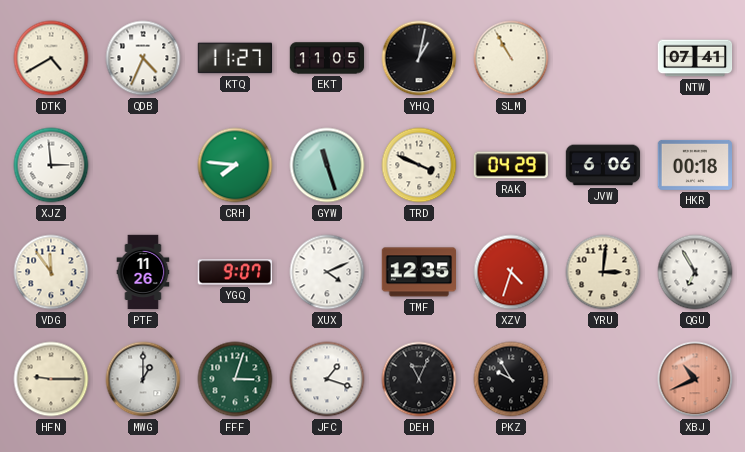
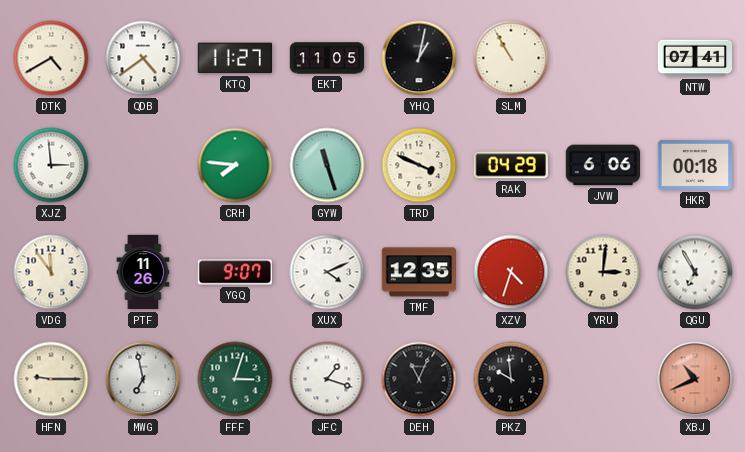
QDB: 4:34 -> 4:39
MWG: 1:00 -> 6:58
PKZ: 9:55 -> 9:59
